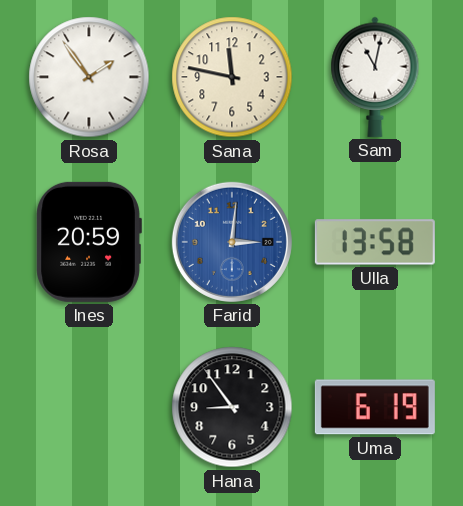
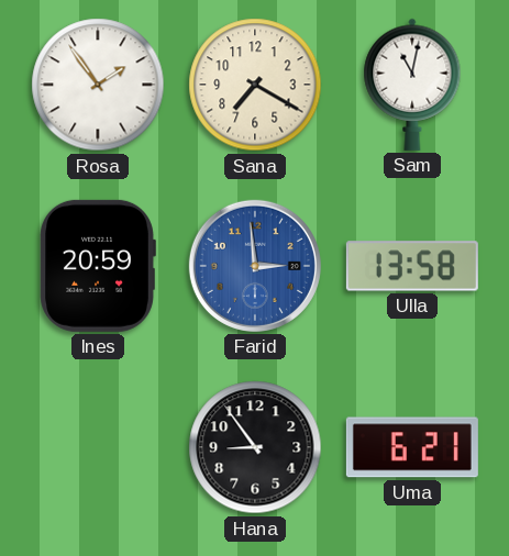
Sana: 11:47 -> 7:20
Farid: 3:01 -> 2:59
Uma: 6:19 -> 6:21
